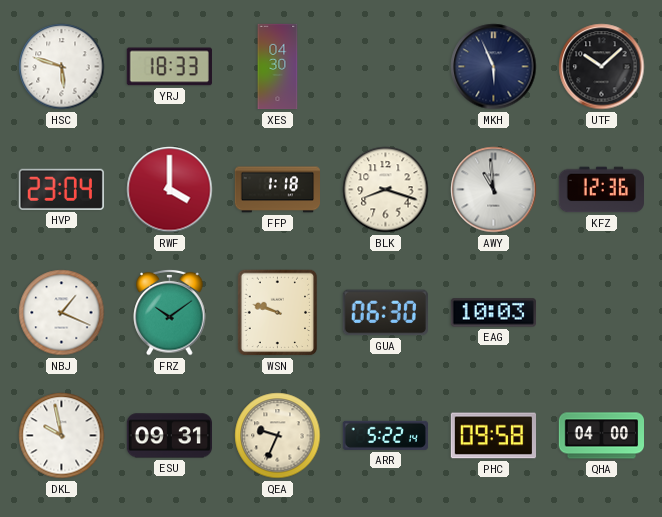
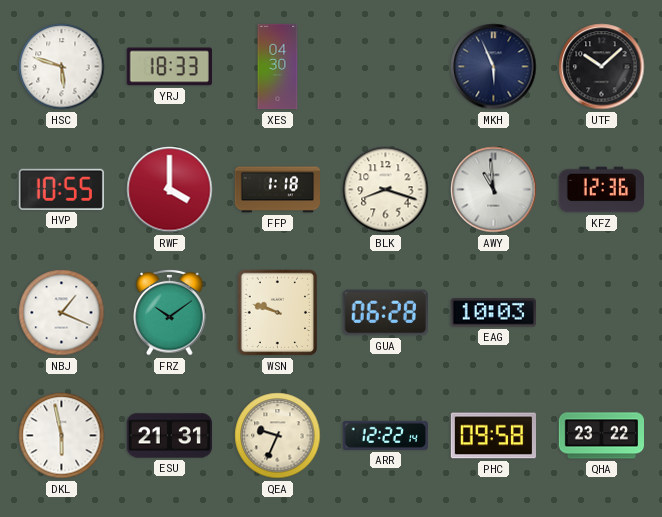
HVP: 23:04 -> 10:55
GUA: 06:30 -> 06:28
DKL: 9:58 -> 5:58
ESU: 09:31 -> 21:31
ARR: 5:22 -> 12:22
QHA: 04:00 -> 23:22
